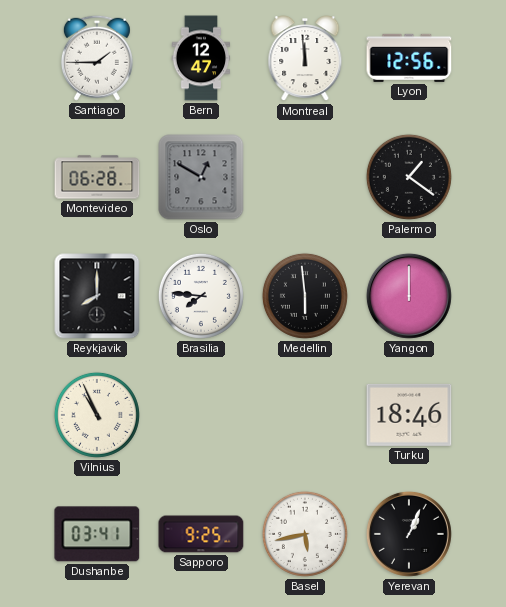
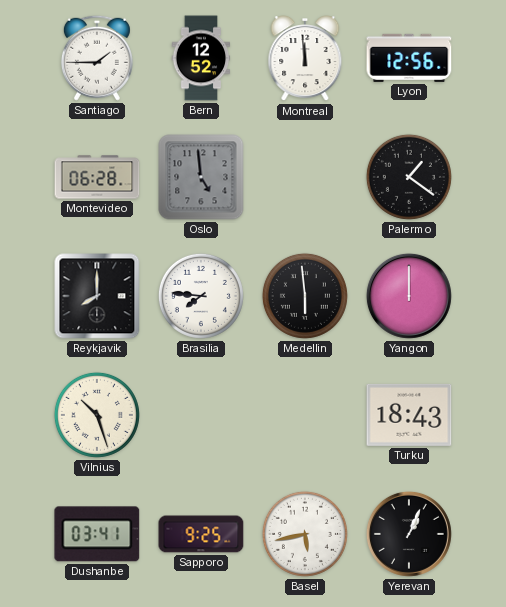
Bern: 12:47 -> 12:52
Oslo: 12:50 -> 4:59
Vilnius: 10:56 -> 10:27
Turku: 18:46 -> 18:43
